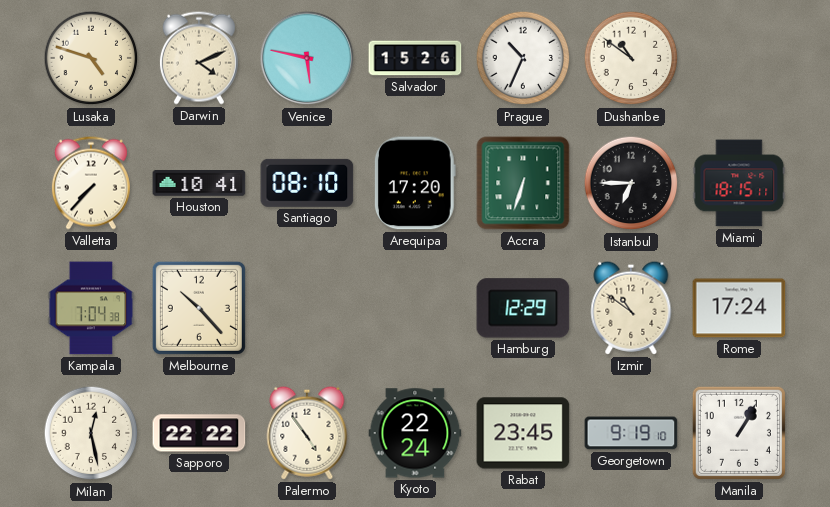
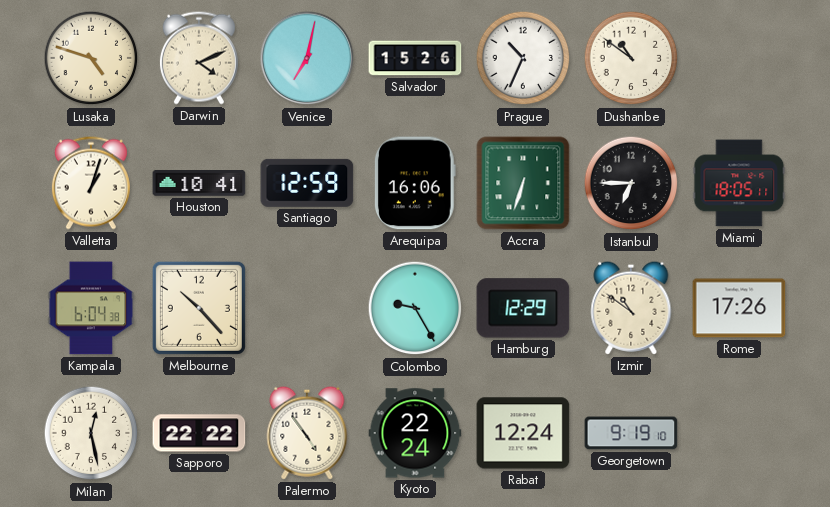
Venice: 5:47 -> 7:02
Valletta: 7:37 -> 1:03
Santiago: 08:10 -> 12:59
Arequipa: 17:20 -> 16:06
Miami: 18:15 -> 18:05
Kampala: 7:04 -> 6:04
Colombo: none -> 9:25
Rome: 17:24 -> 17:26
Rabat: 23:45 -> 12:24
Manila: 1:05 -> none
